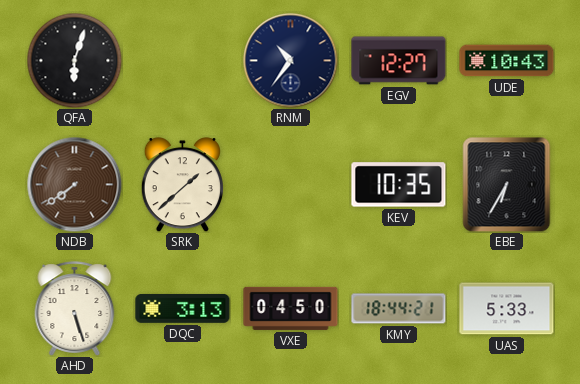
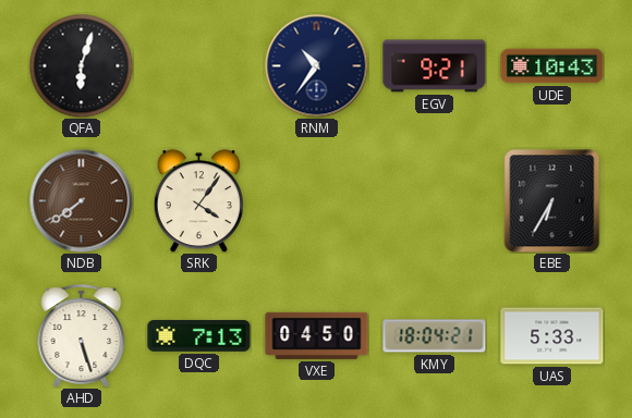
EGV: 12:27 -> 9:21
SRK: 1:38 -> 4:06
KEV: 10:35 -> none
DQC: 3:13 -> 7:13
KMY: 18:44 -> 18:04
